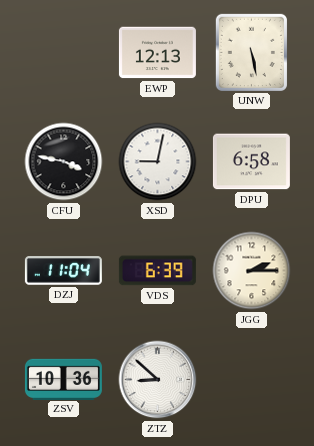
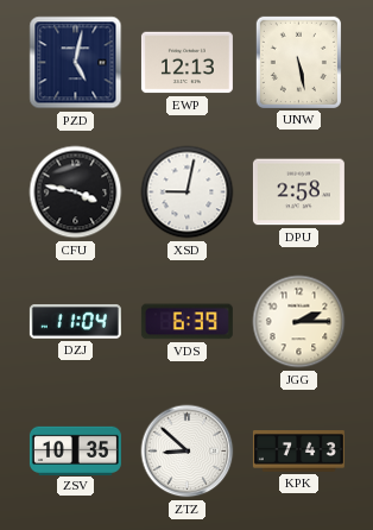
PZD: none -> 5:02
DPU: 6:58 -> 2:58
ZSV: 10:36 -> 10:35
KPK: none -> 7:43
